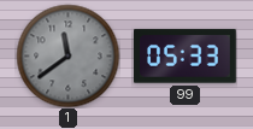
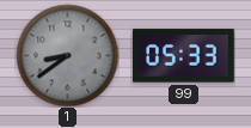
1: 11:39 -> 8:39
